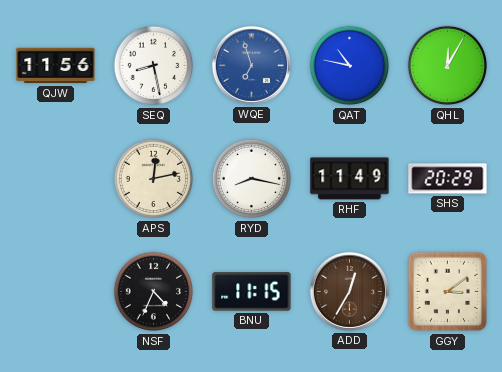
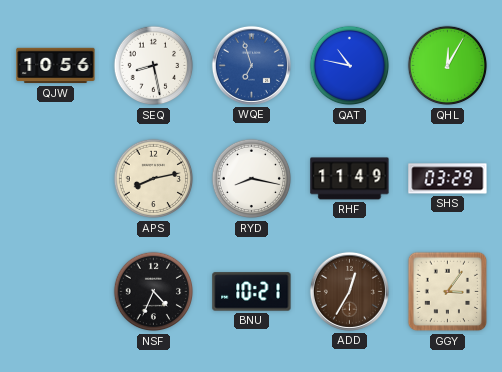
QJW: 11:56 -> 10:56
APS: 12:13 -> 8:13
SHS: 20:29 -> 03:29
BNU: 11:15 -> 10:21
GGY: 3:09 -> 3:06
